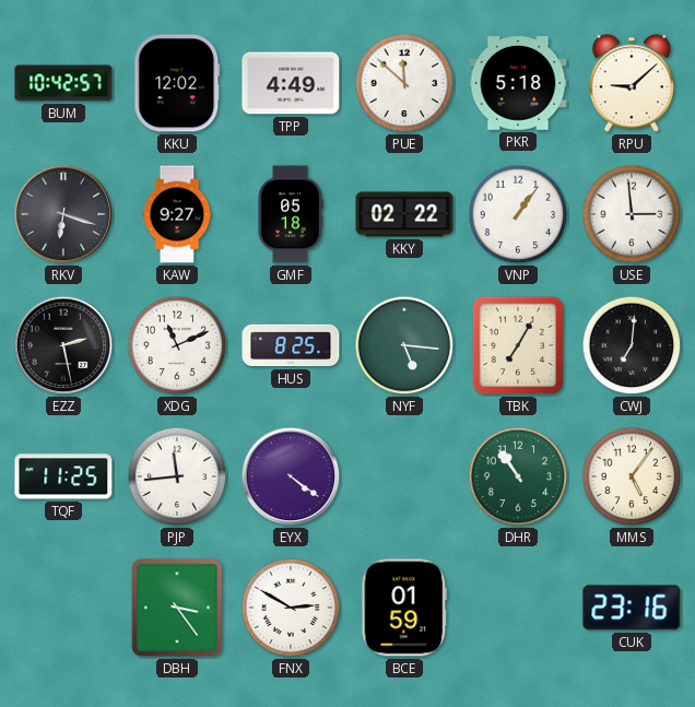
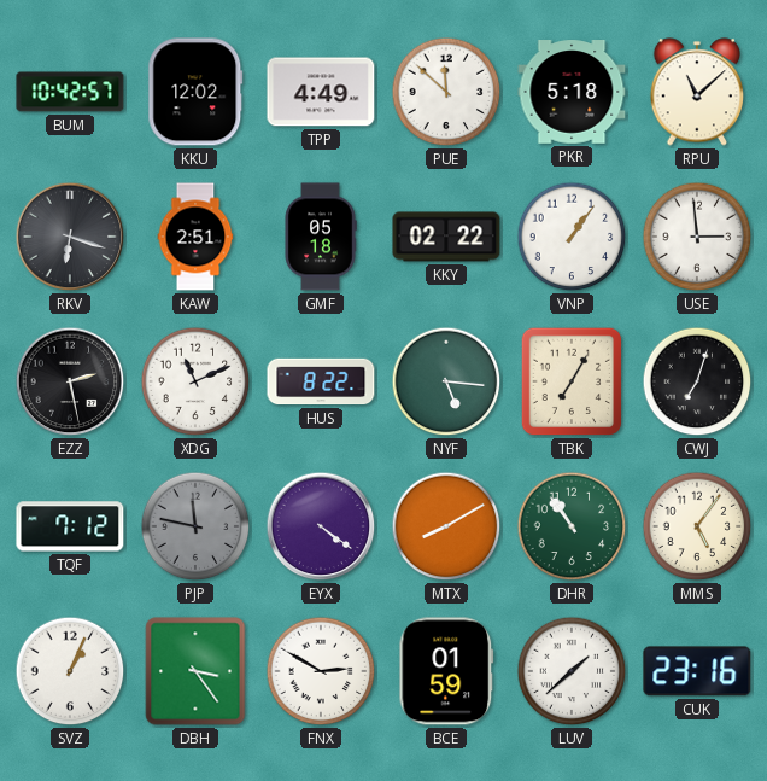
RPU: 9:08 -> 11:08
KAW: 9:27 -> 2:51
HUS: 8:25 -> 8:22
CWJ: 7:01 -> 7:03
TQF: 11:25 -> 7:12
PJP: 11:44 -> 11:47
PJP dial: white -> grey
MTX: none -> 8:10
SVZ: none -> 1:04
LUV: none -> 1:38
